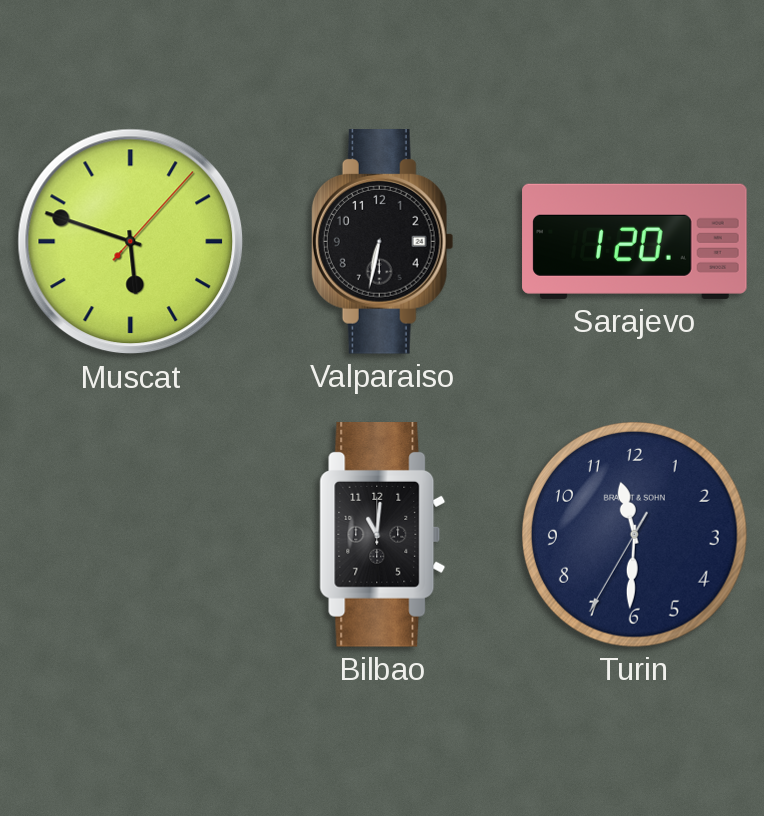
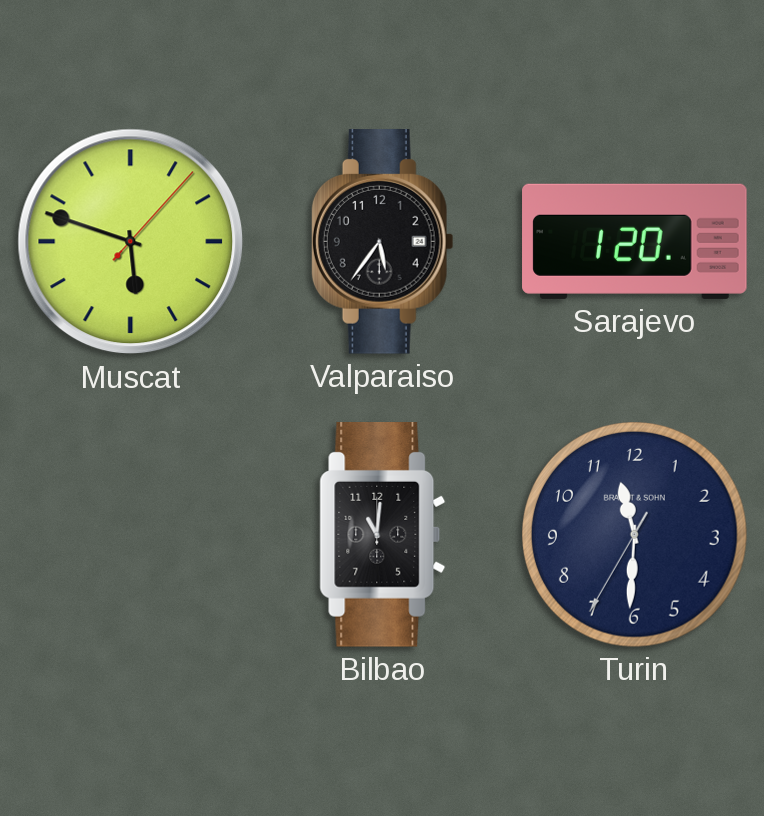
Valparaiso: 6:32 -> 5:36
